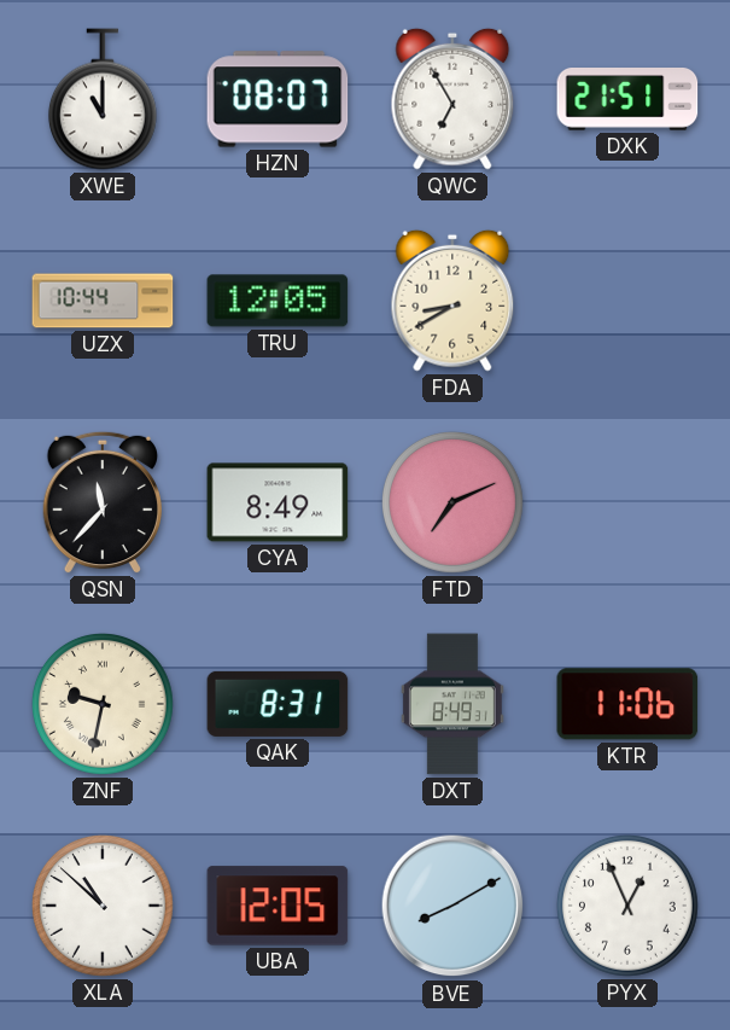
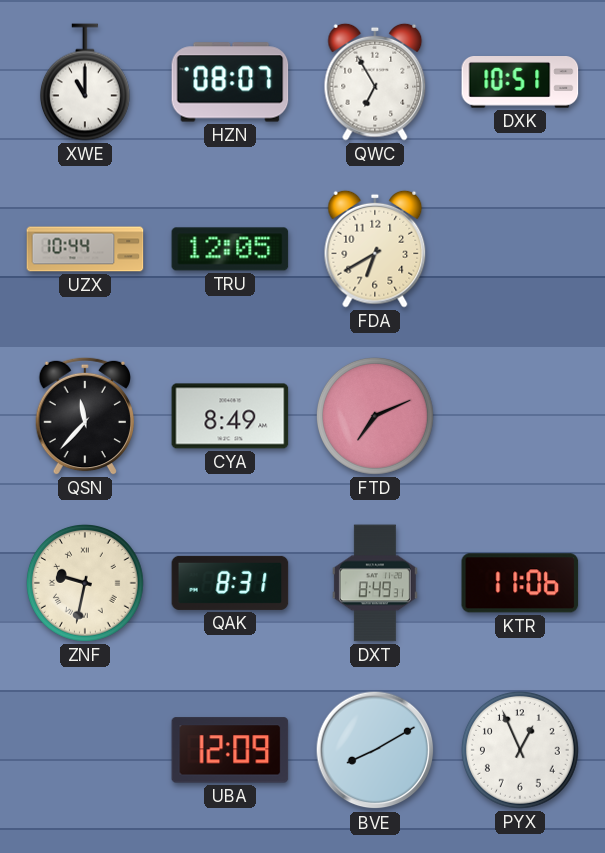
DXK: 21:51 -> 10:51
FDA: 8:40 -> 6:40
XLA: 10:52 -> none
UBA: 12:05 -> 12:09
